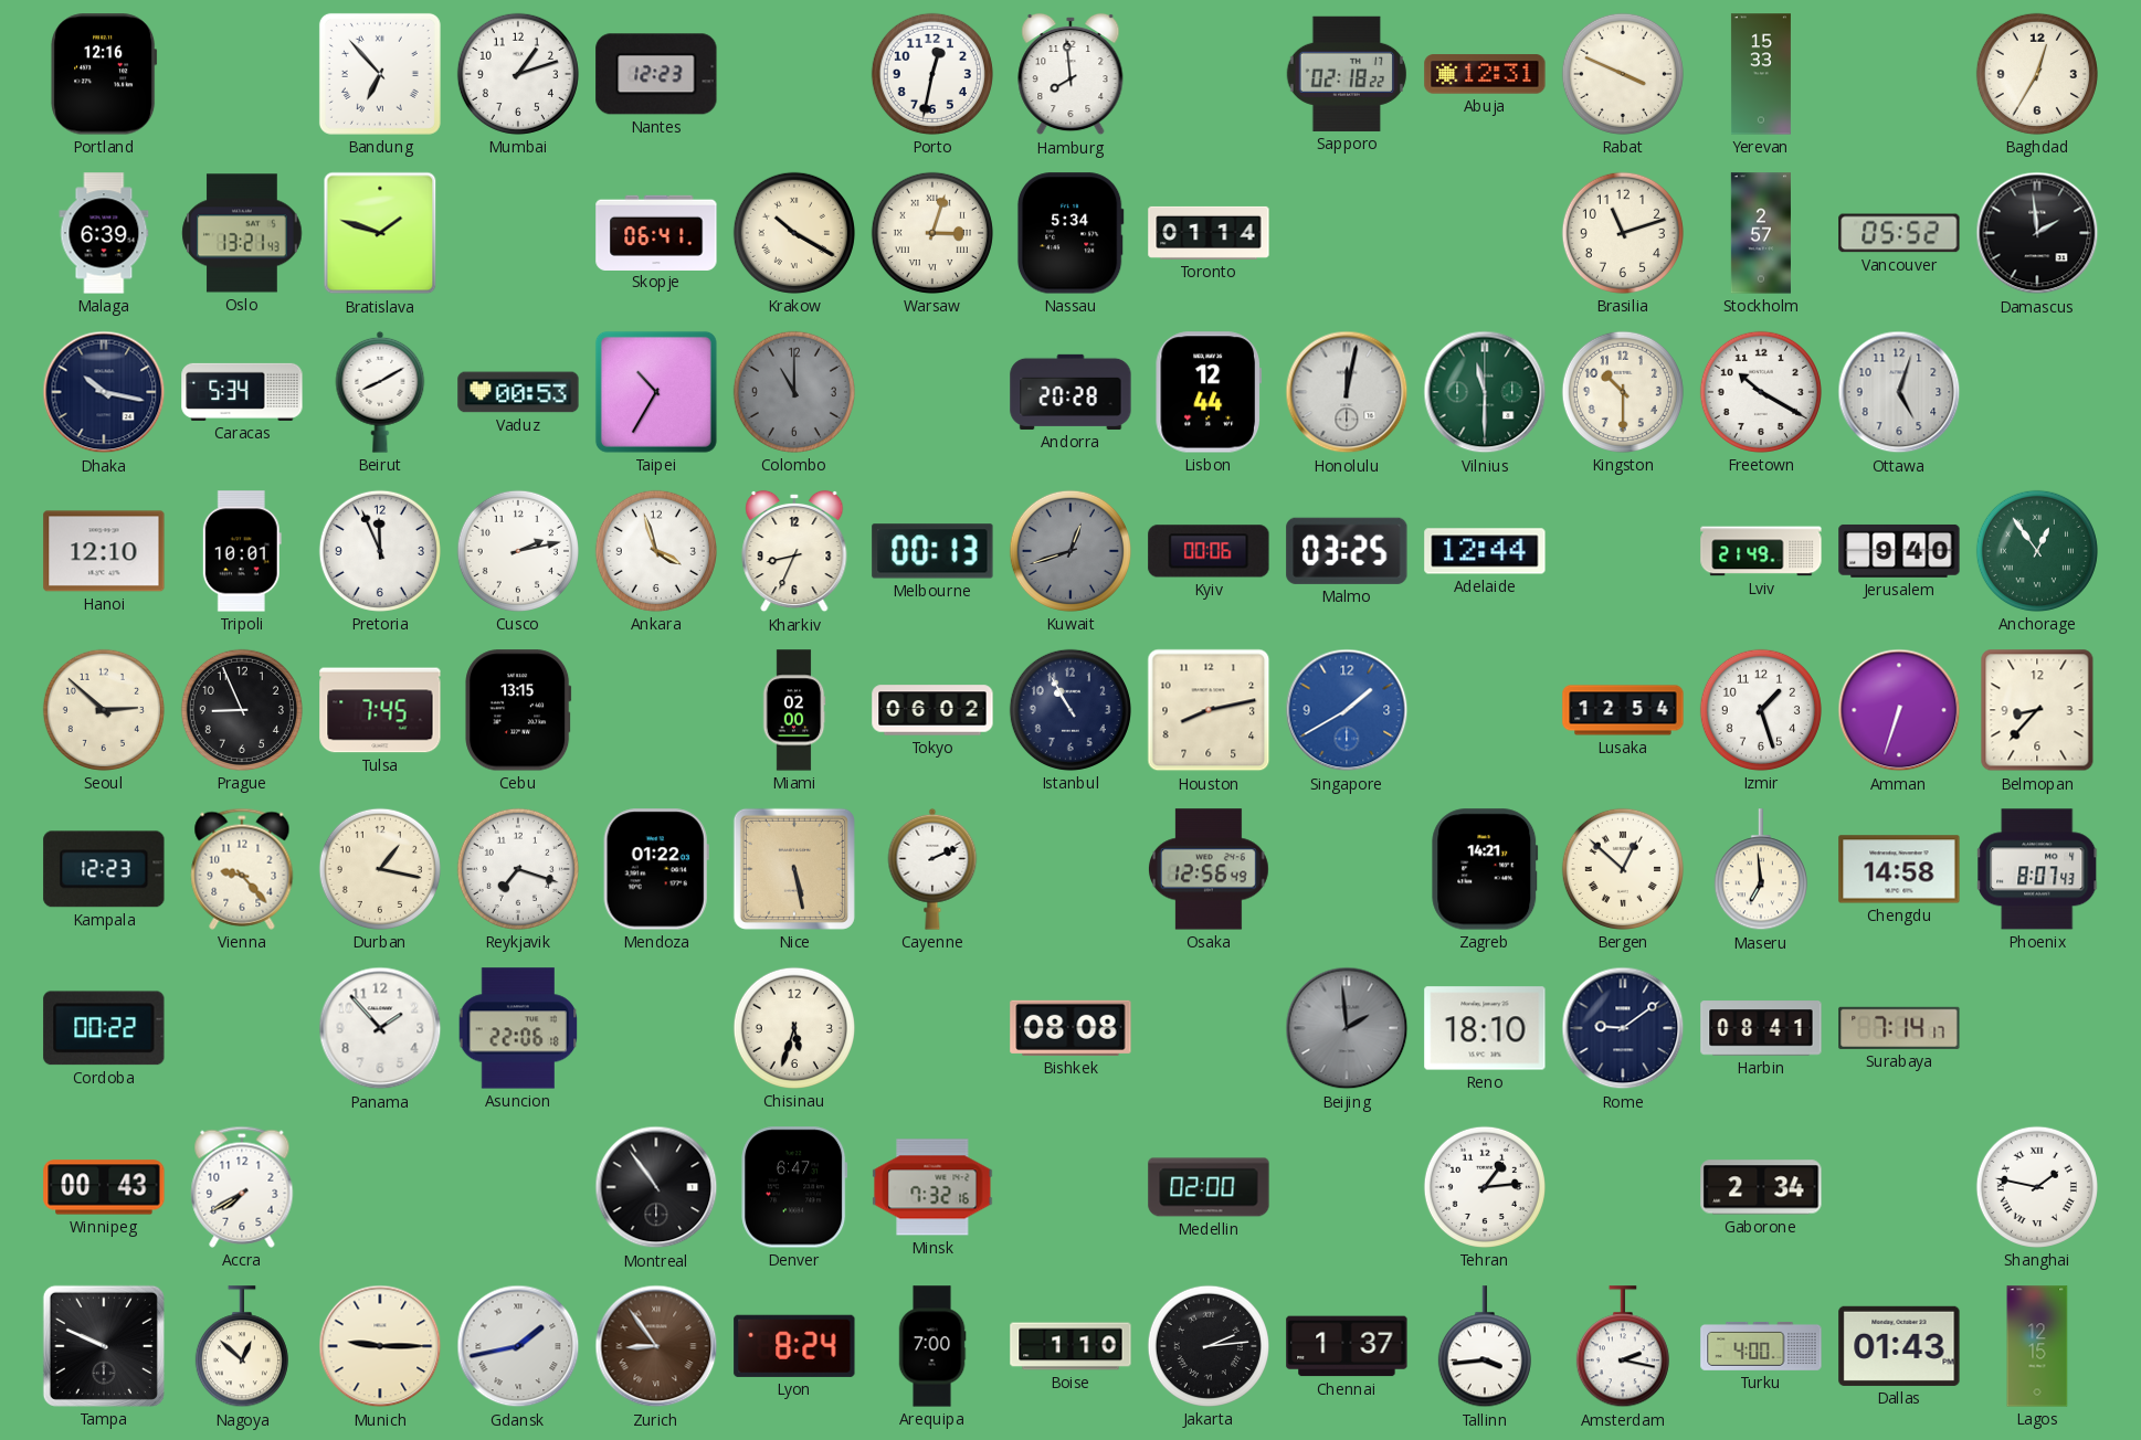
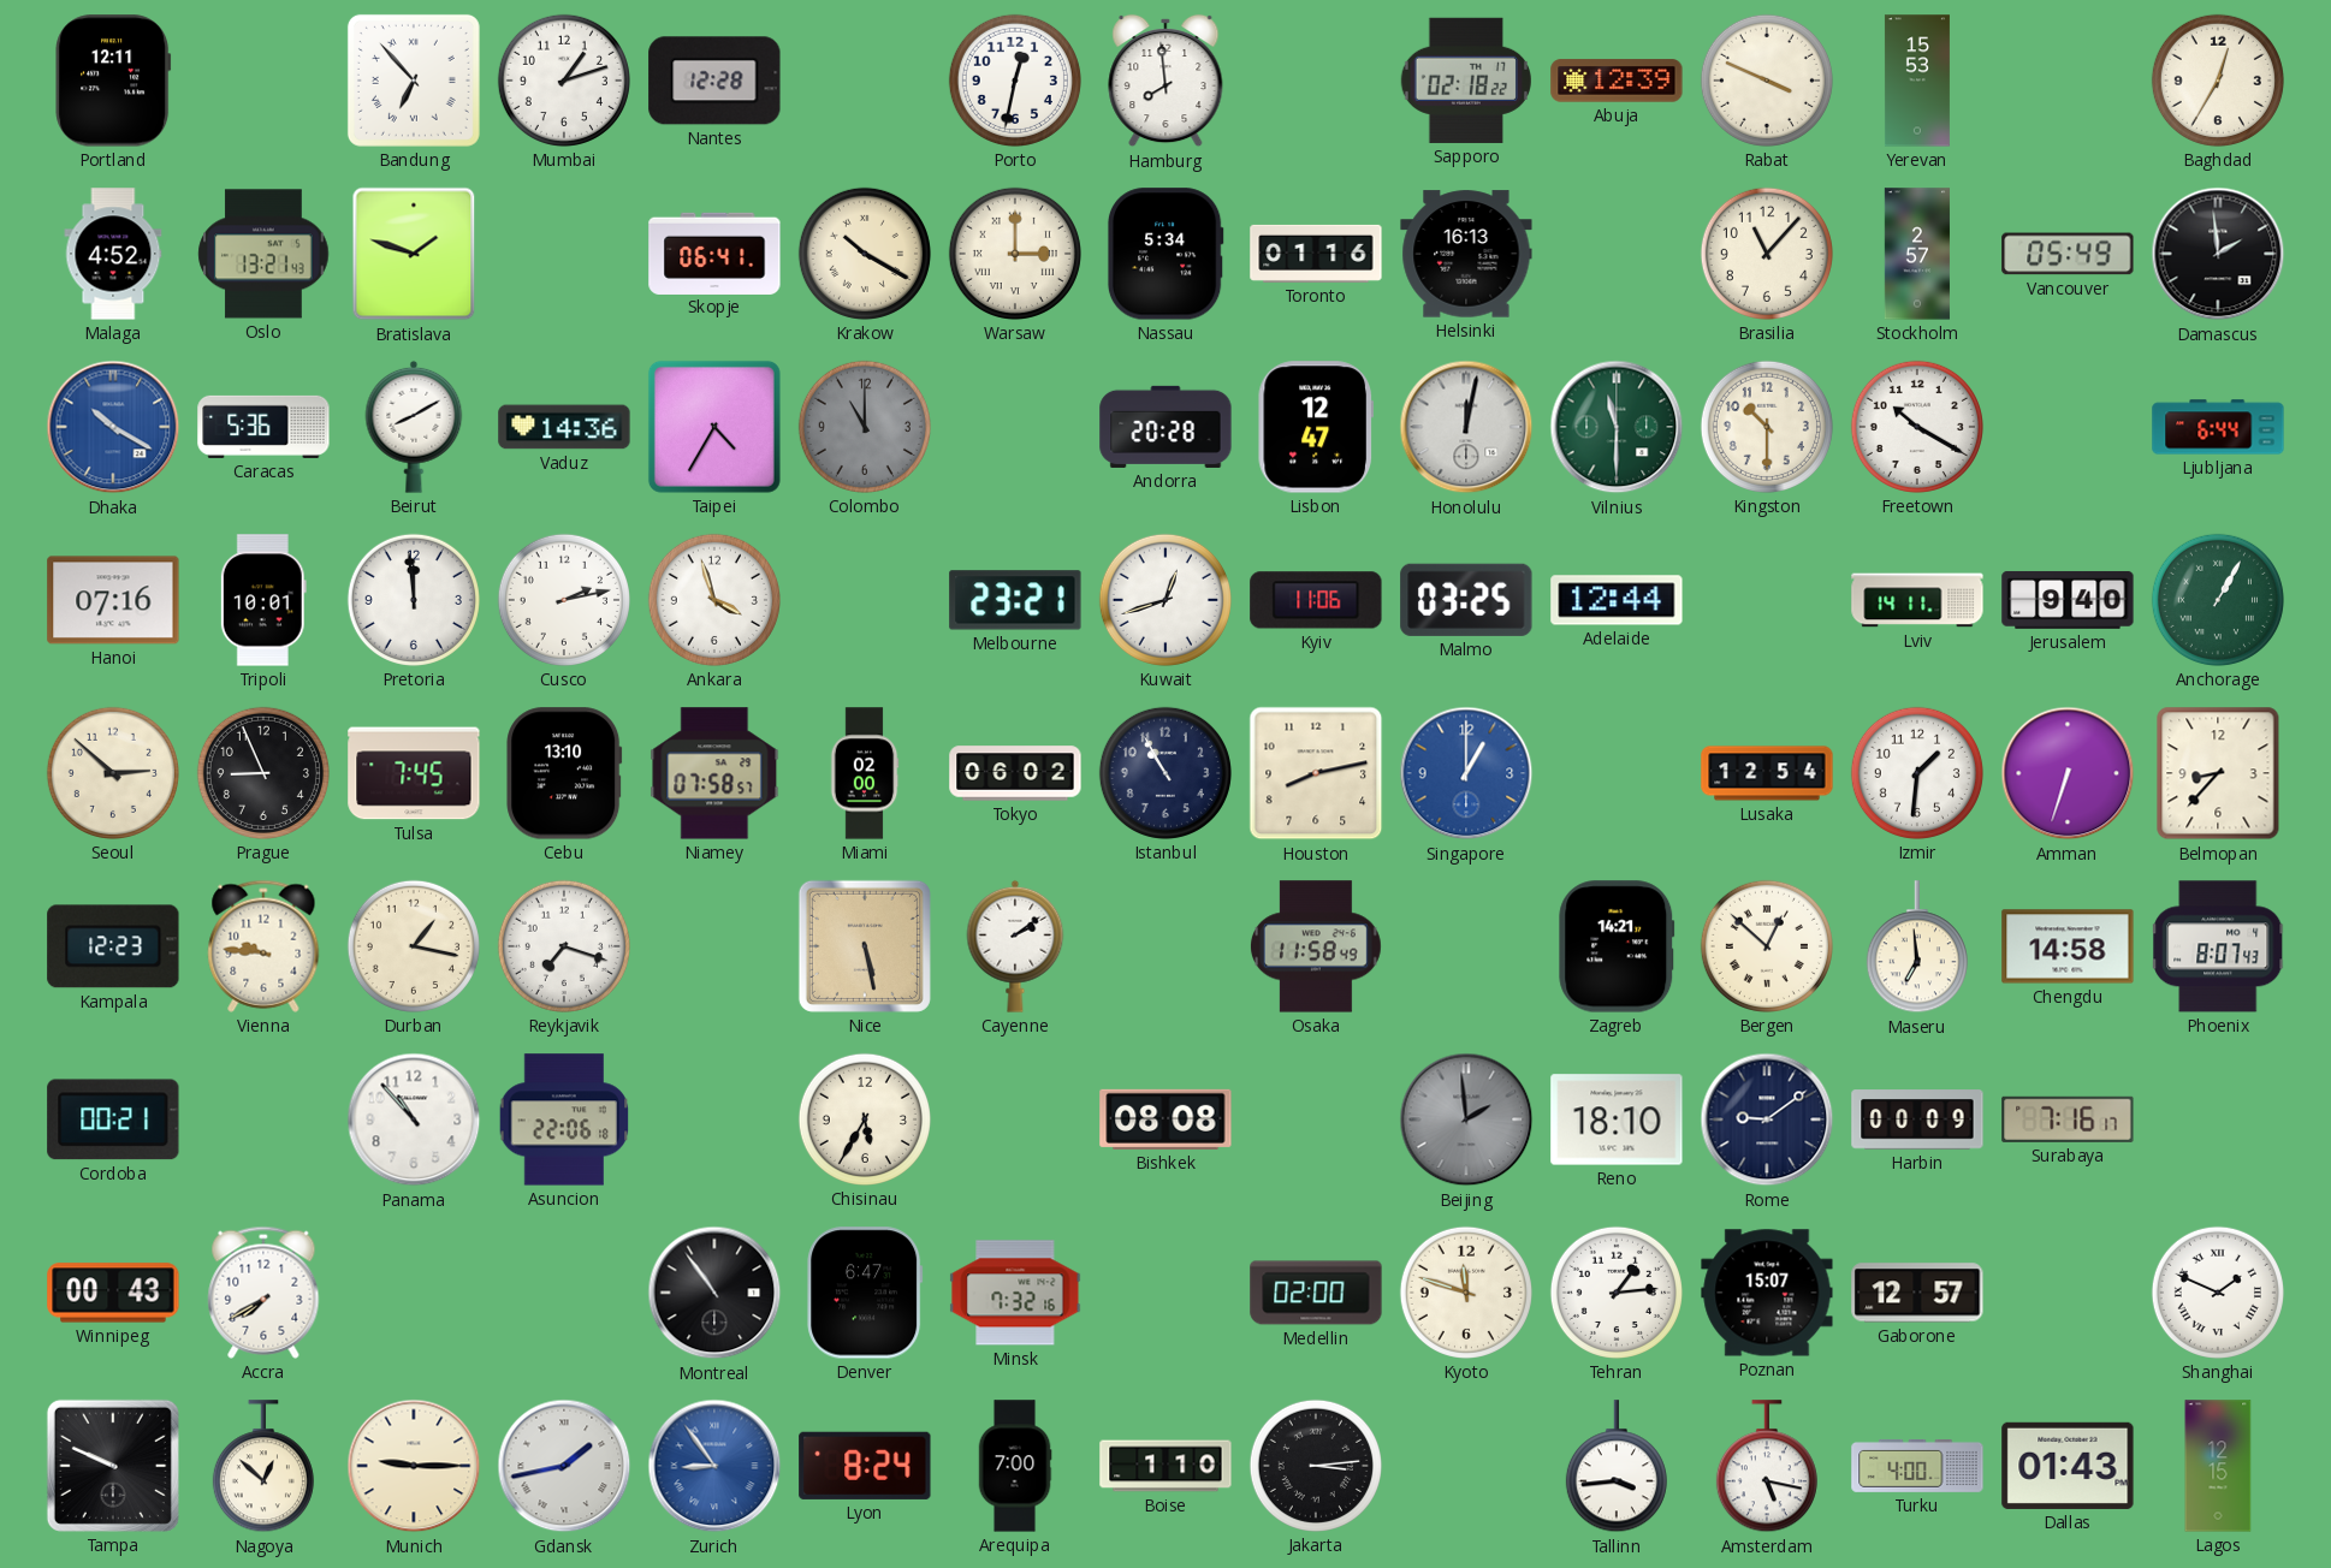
Portland: 12:16 -> 12:11
Nantes: 12:23 -> 12:28
Abuja: 12:31 -> 12:39
Yerevan: 15:33 -> 15:53
Malaga: 6:39 -> 4:52
Warsaw: 3:03 -> 3:00
Toronto: 01:14 -> 01:16
Helsinki: none -> 16:13
Brasilia: 11:12 -> 11:07
Vancouver: 05:52 -> 05:49
Dhaka: 10:17 -> 10:20
Dhaka dial: navy -> blue
Caracas: 5:34 -> 5:36
Vaduz: 00:53 -> 14:36
Taipei: 10:35 -> 4:35
Lisbon: 12:44 -> 12:47
Ottawa: 5:03 -> none
Ljubljana: none -> 6:44
Hanoi: 12:10 -> 07:16
Pretoria: 11:56 -> 11:59
Kharkiv: 8:34 -> none
Melbourne: 00:13 -> 23:21
Kuwait dial: grey -> white
Kyiv: 00:06 -> 11:06
Lviv: 21:49 -> 14:11
Anchorage: 12:54 -> 1:05
Cebu: 13:15 -> 13:10
Niamey: none -> 07:58
Singapore: 1:40 -> 1:00
Izmir: 1:27 -> 1:31
Vienna: 9:23 -> 9:46
Mendoza: 01:22 -> none
Cayenne: 2:11 -> 2:09
Osaka: 12:56 -> 11:58
Cordoba: 00:22 -> 00:21
Panama: 1:53 -> 10:53
Chisinau: 5:33 -> 5:35
Harbin: 08:41 -> 00:09
Surabaya: 7:14 -> 7:16
Kyoto: none -> 11:48
Poznan: none -> 15:07
Gaborone: 2:34 -> 12:57
Shanghai: 1:47 -> 1:49
Zurich dial: brown -> blue
Jakarta: 2:14 -> 3:14
Chennai: 1:37 -> none
Amsterdam: 2:17 -> 5:17
